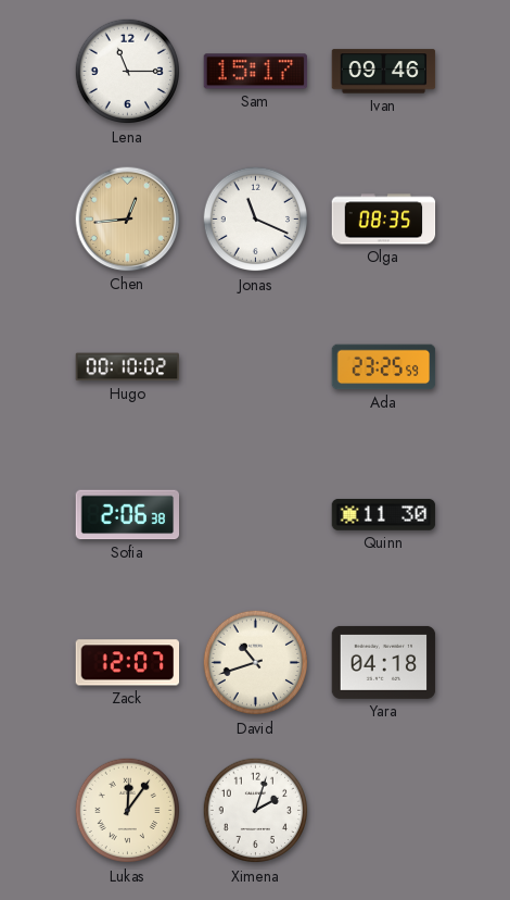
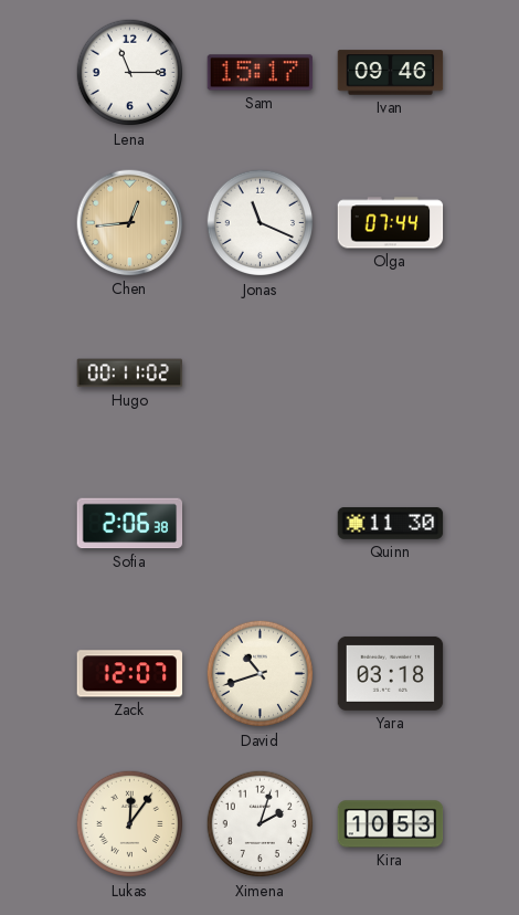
Olga: 08:35 -> 07:44
Hugo: 00:10 -> 00:11
Ada: 23:25 -> none
Yara: 04:18 -> 03:18
Kira: none -> 10:53
